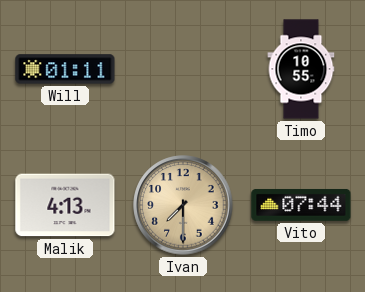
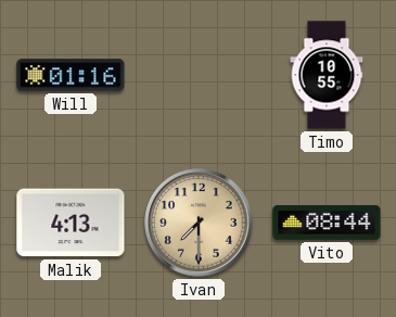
Will: 01:11 -> 01:16
Vito: 07:44 -> 08:44
